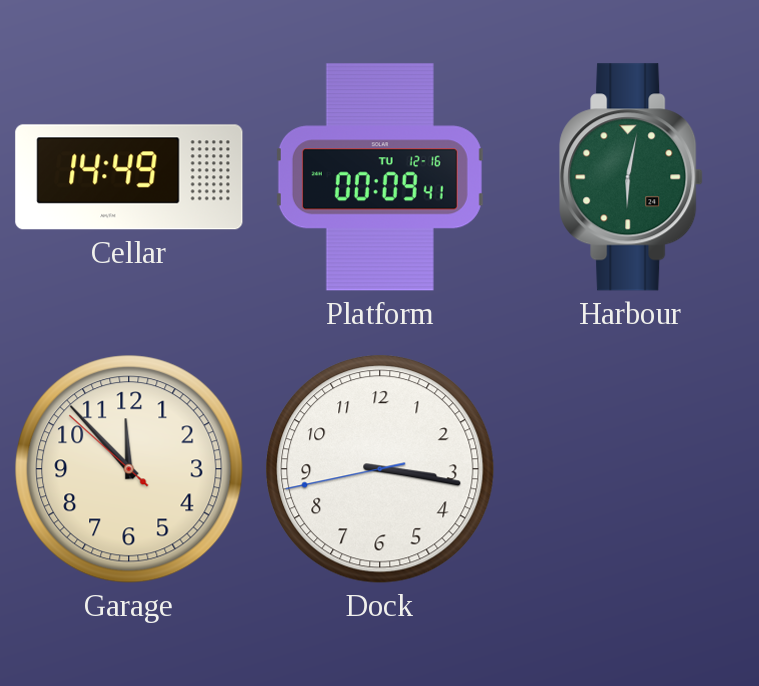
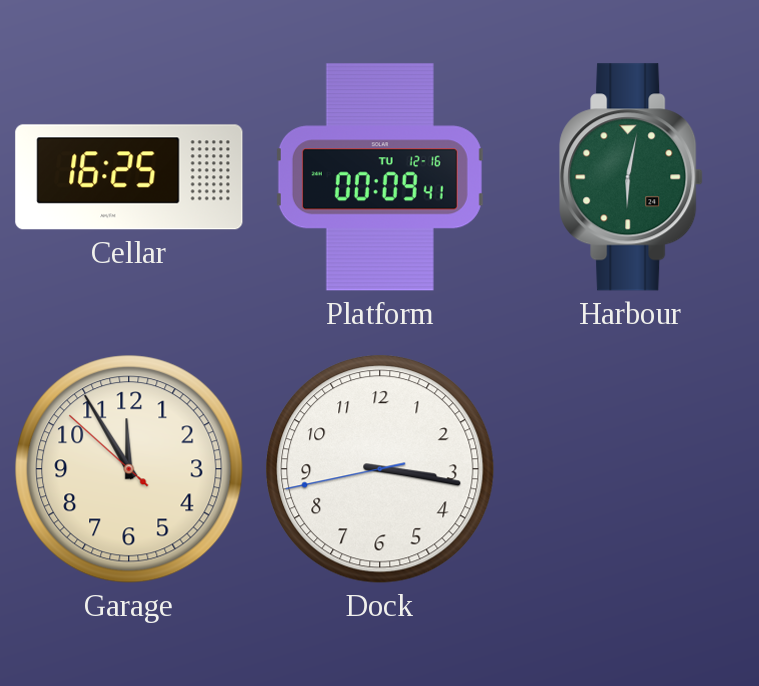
Cellar: 14:49 -> 16:25
Garage: 11:52 -> 11:54
